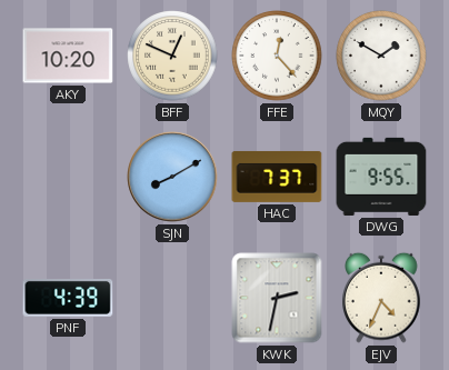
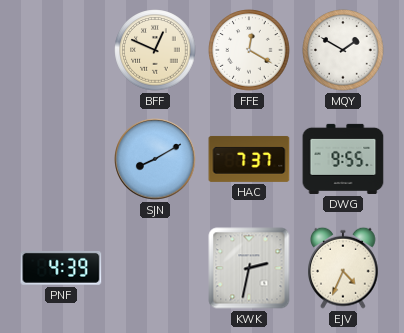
AKY: 10:20 -> none
FFE: 12:23 -> 12:20
